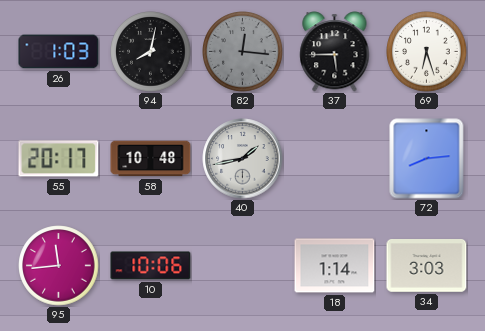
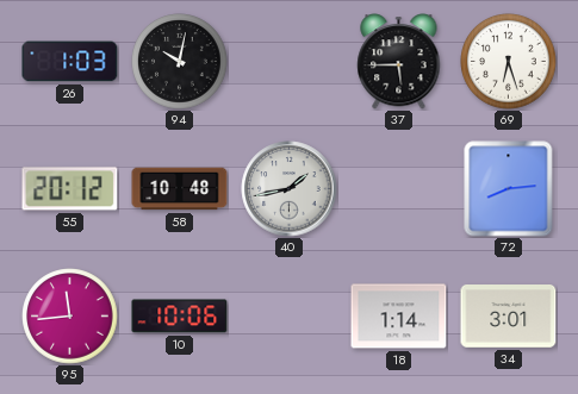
94: 8:02 -> 10:02
82: 12:16 -> none
55: 20:17 -> 20:12
34: 3:03 -> 3:01
